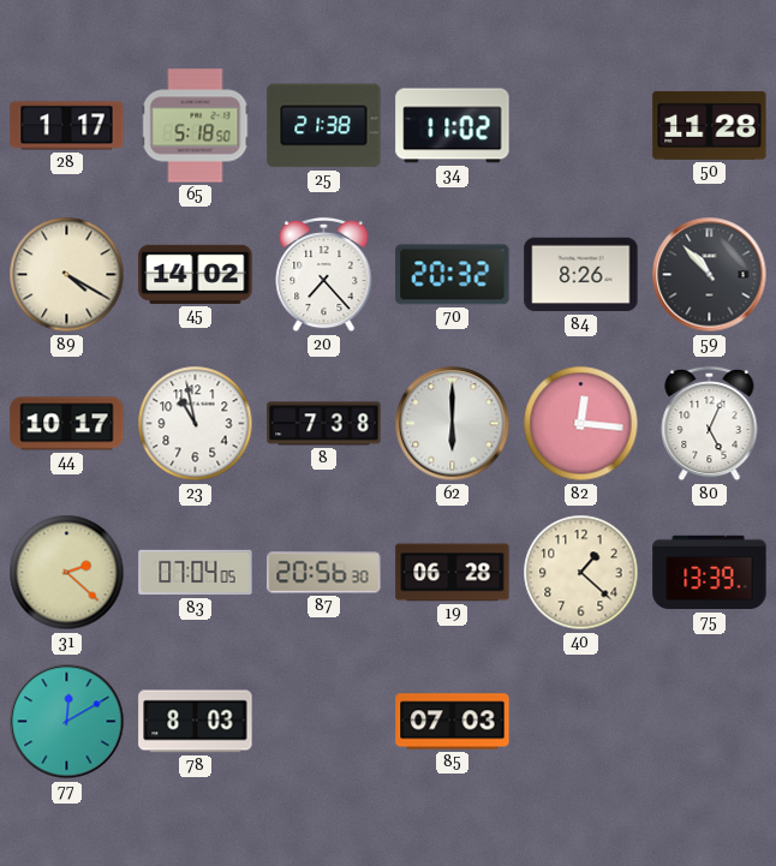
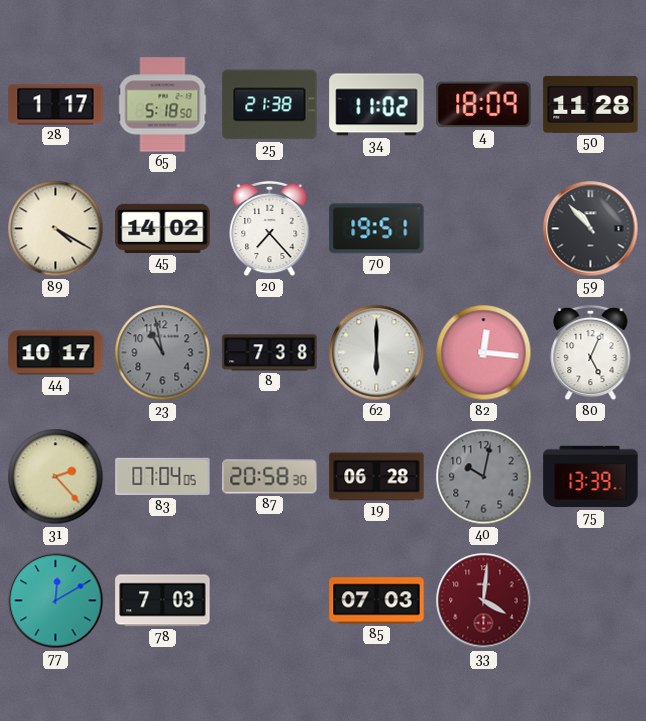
4: none -> 18:09
70: 20:32 -> 19:51
84: 8:26 -> none
23 dial: white -> grey
31: 2:22 -> 2:23
87: 20:56 -> 20:58
40: 1:22 -> 10:02
40 dial: cream -> grey
78: 8:03 -> 7:03
33: none -> 4:01
